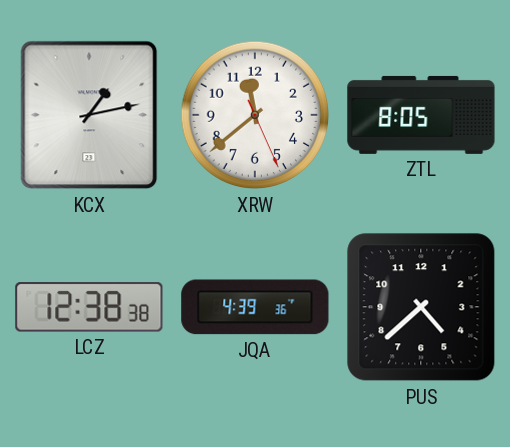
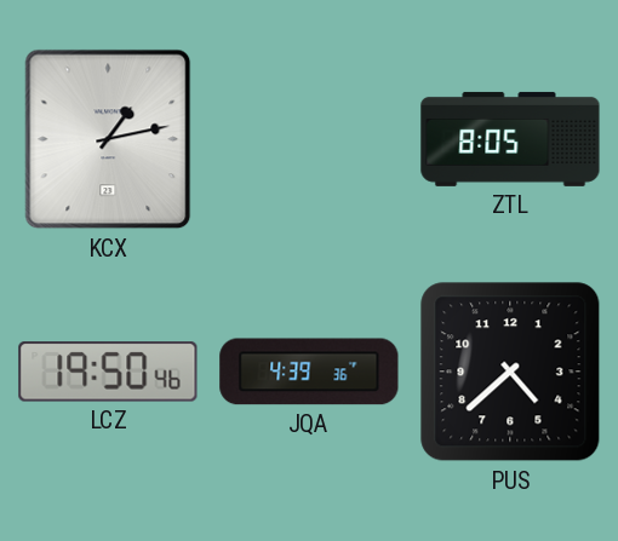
XRW: 11:38 -> none
LCZ: 12:38 -> 19:50
